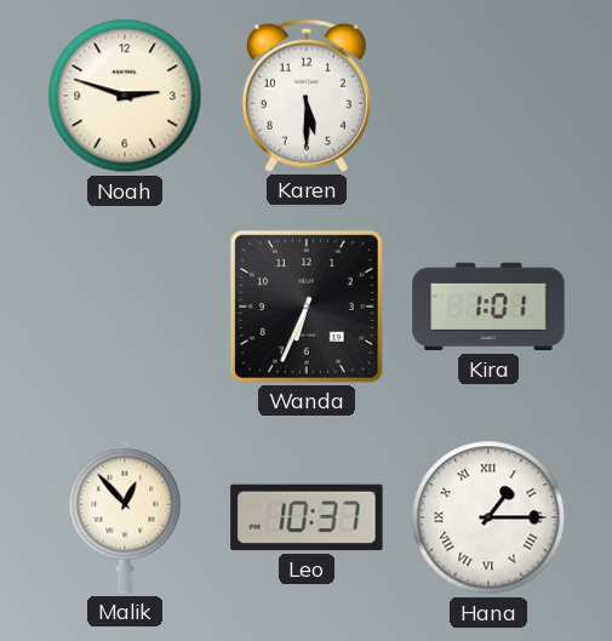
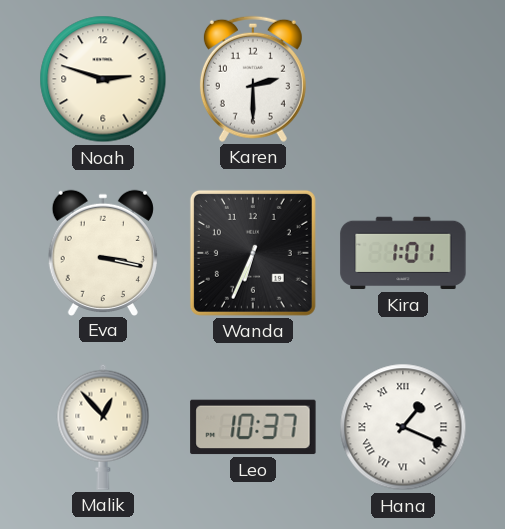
Karen: 5:30 -> 2:30
Eva: none -> 3:17
Hana: 1:15 -> 1:19
